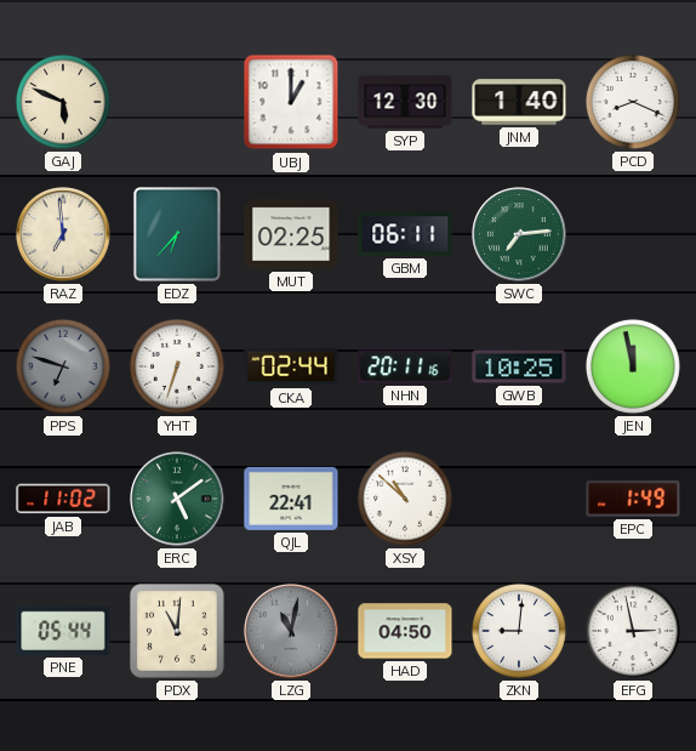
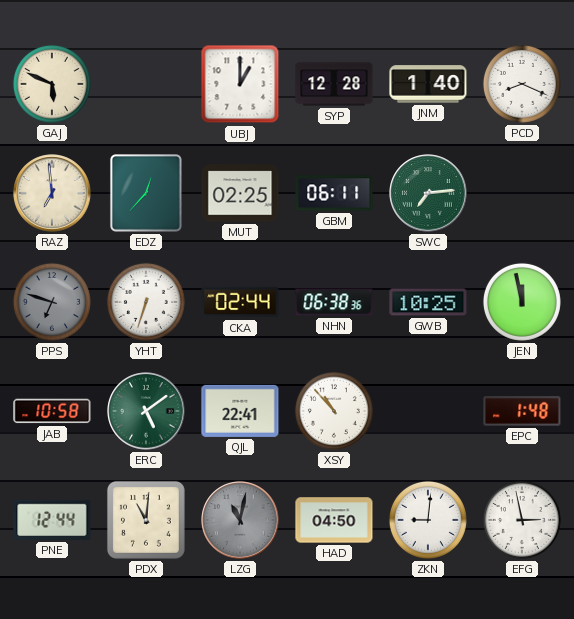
SYP: 12:30 -> 12:28
EDZ: 6:37 -> 12:37
NHN: 20:11 -> 06:38
JAB: 11:02 -> 10:58
XSY: 10:52 -> 10:53
EPC: 1:49 -> 1:48
PNE: 05:44 -> 12:44
